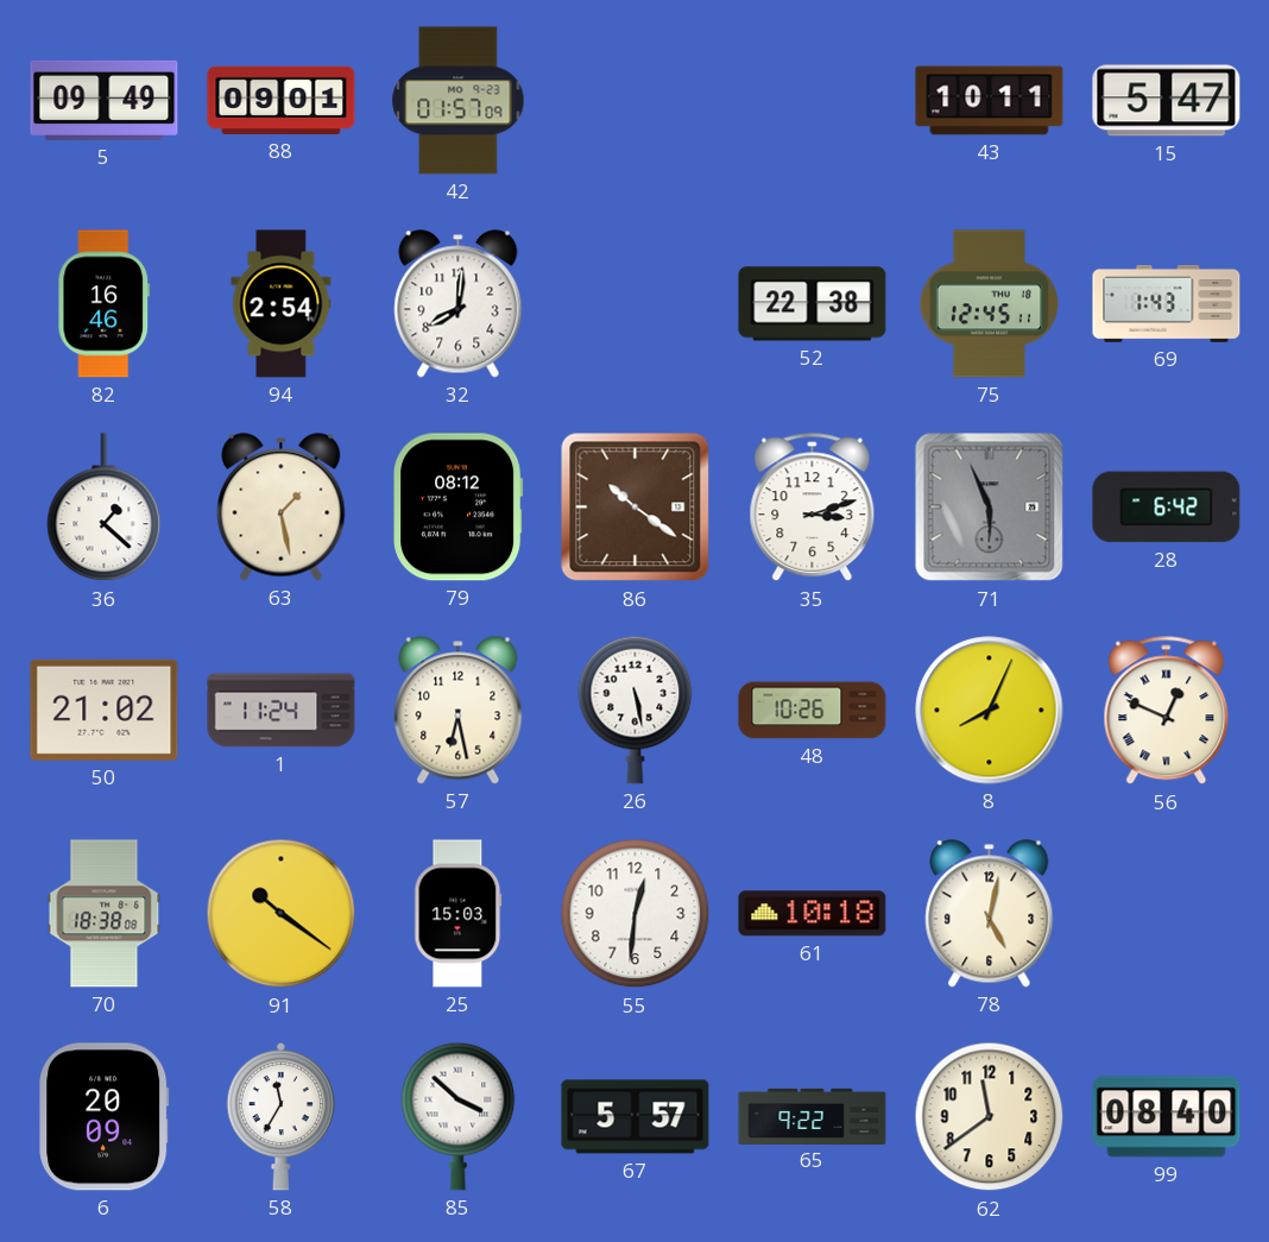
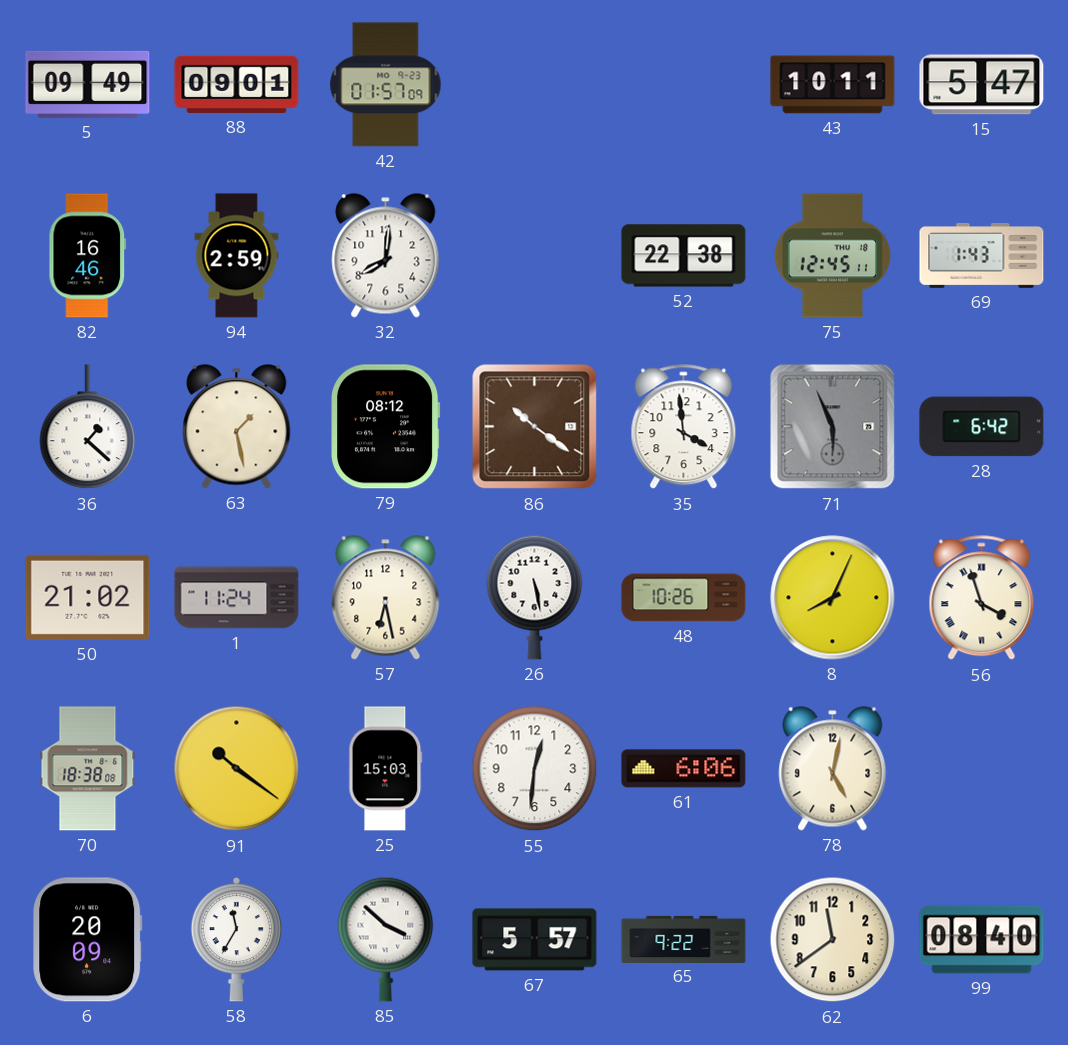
94: 2:54 -> 2:59
35: 3:12 -> 3:59
56: 12:49 -> 3:57
61: 10:18 -> 6:06
